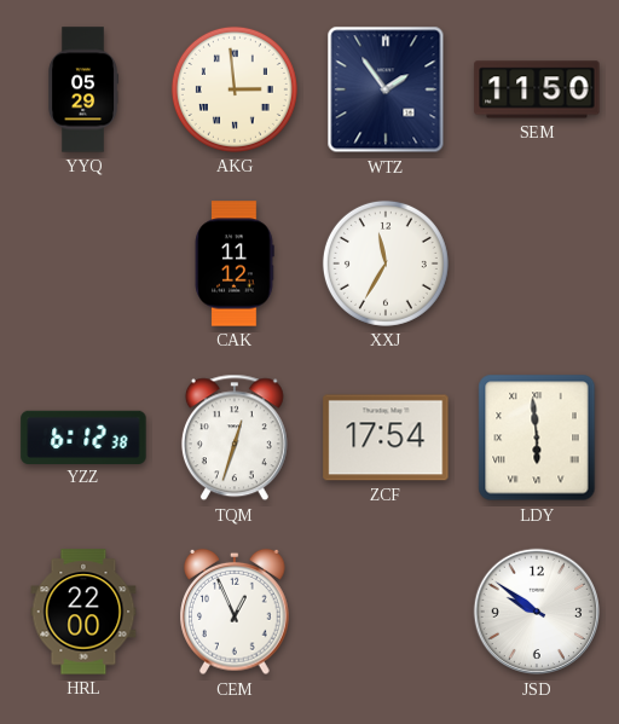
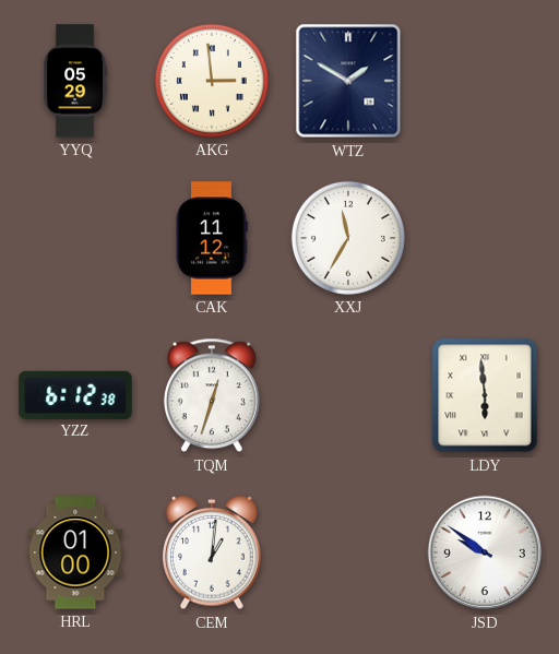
WTZ: 1:54 -> 1:50
SEM: 11:50 -> none
ZCF: 17:54 -> none
HRL: 22:00 -> 01:00
CEM: 12:56 -> 1:01
